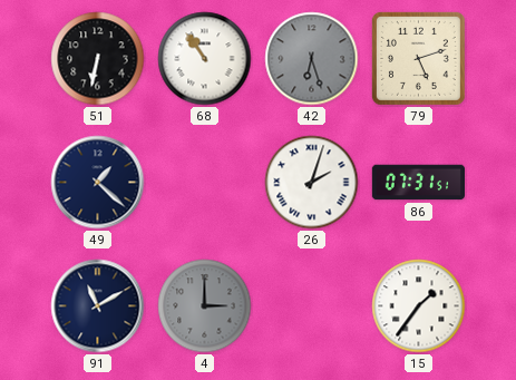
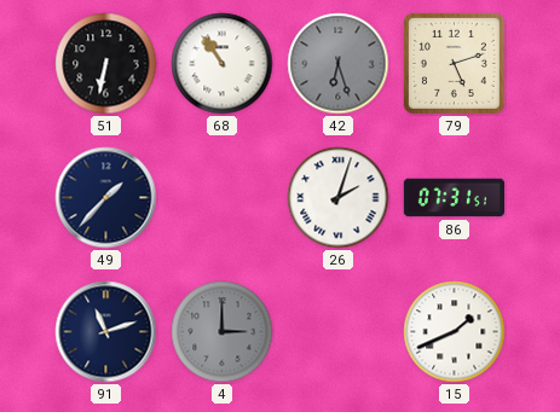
49: 1:22 -> 1:37
91: 11:10 -> 11:12
15: 1:36 -> 1:41
